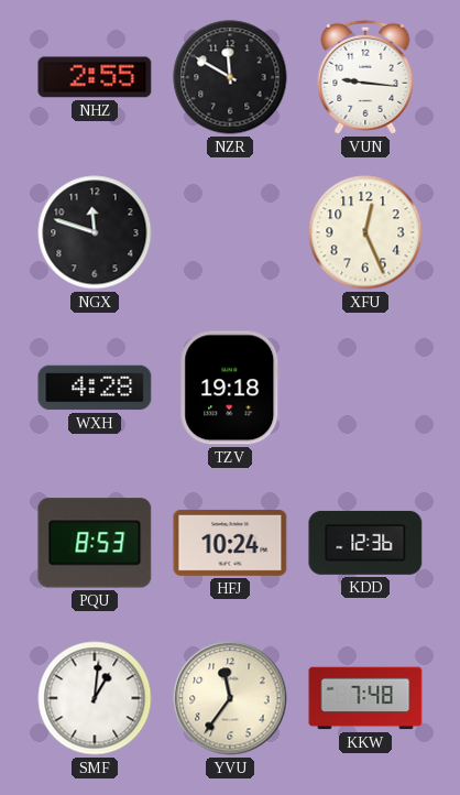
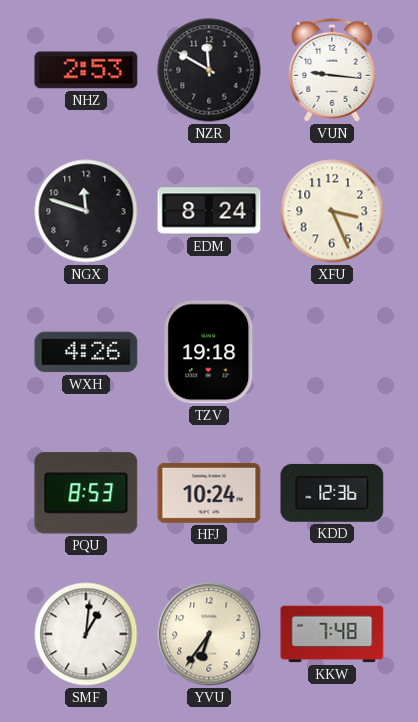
NHZ: 2:55 -> 2:53
EDM: none -> 8:24
XFU: 12:26 -> 3:26
WXH: 4:28 -> 4:26
YVU: 11:36 -> 6:36
